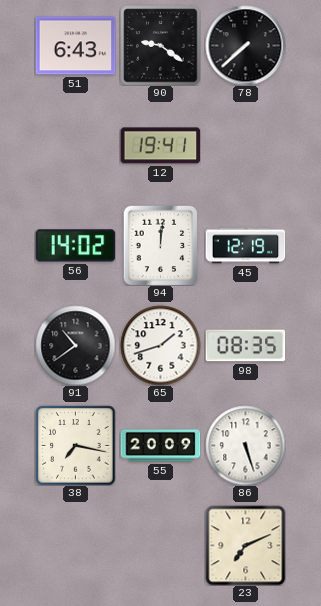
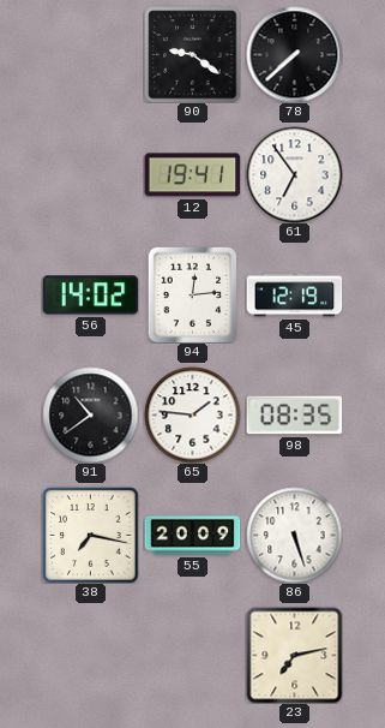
51: 6:43 -> none
61: none -> 6:54
94: 12:01 -> 12:14
65: 1:42 -> 1:46
23: 7:11 -> 7:13
